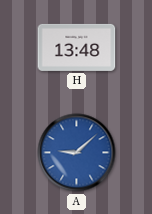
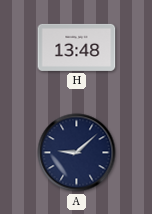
A dial: blue -> navy
